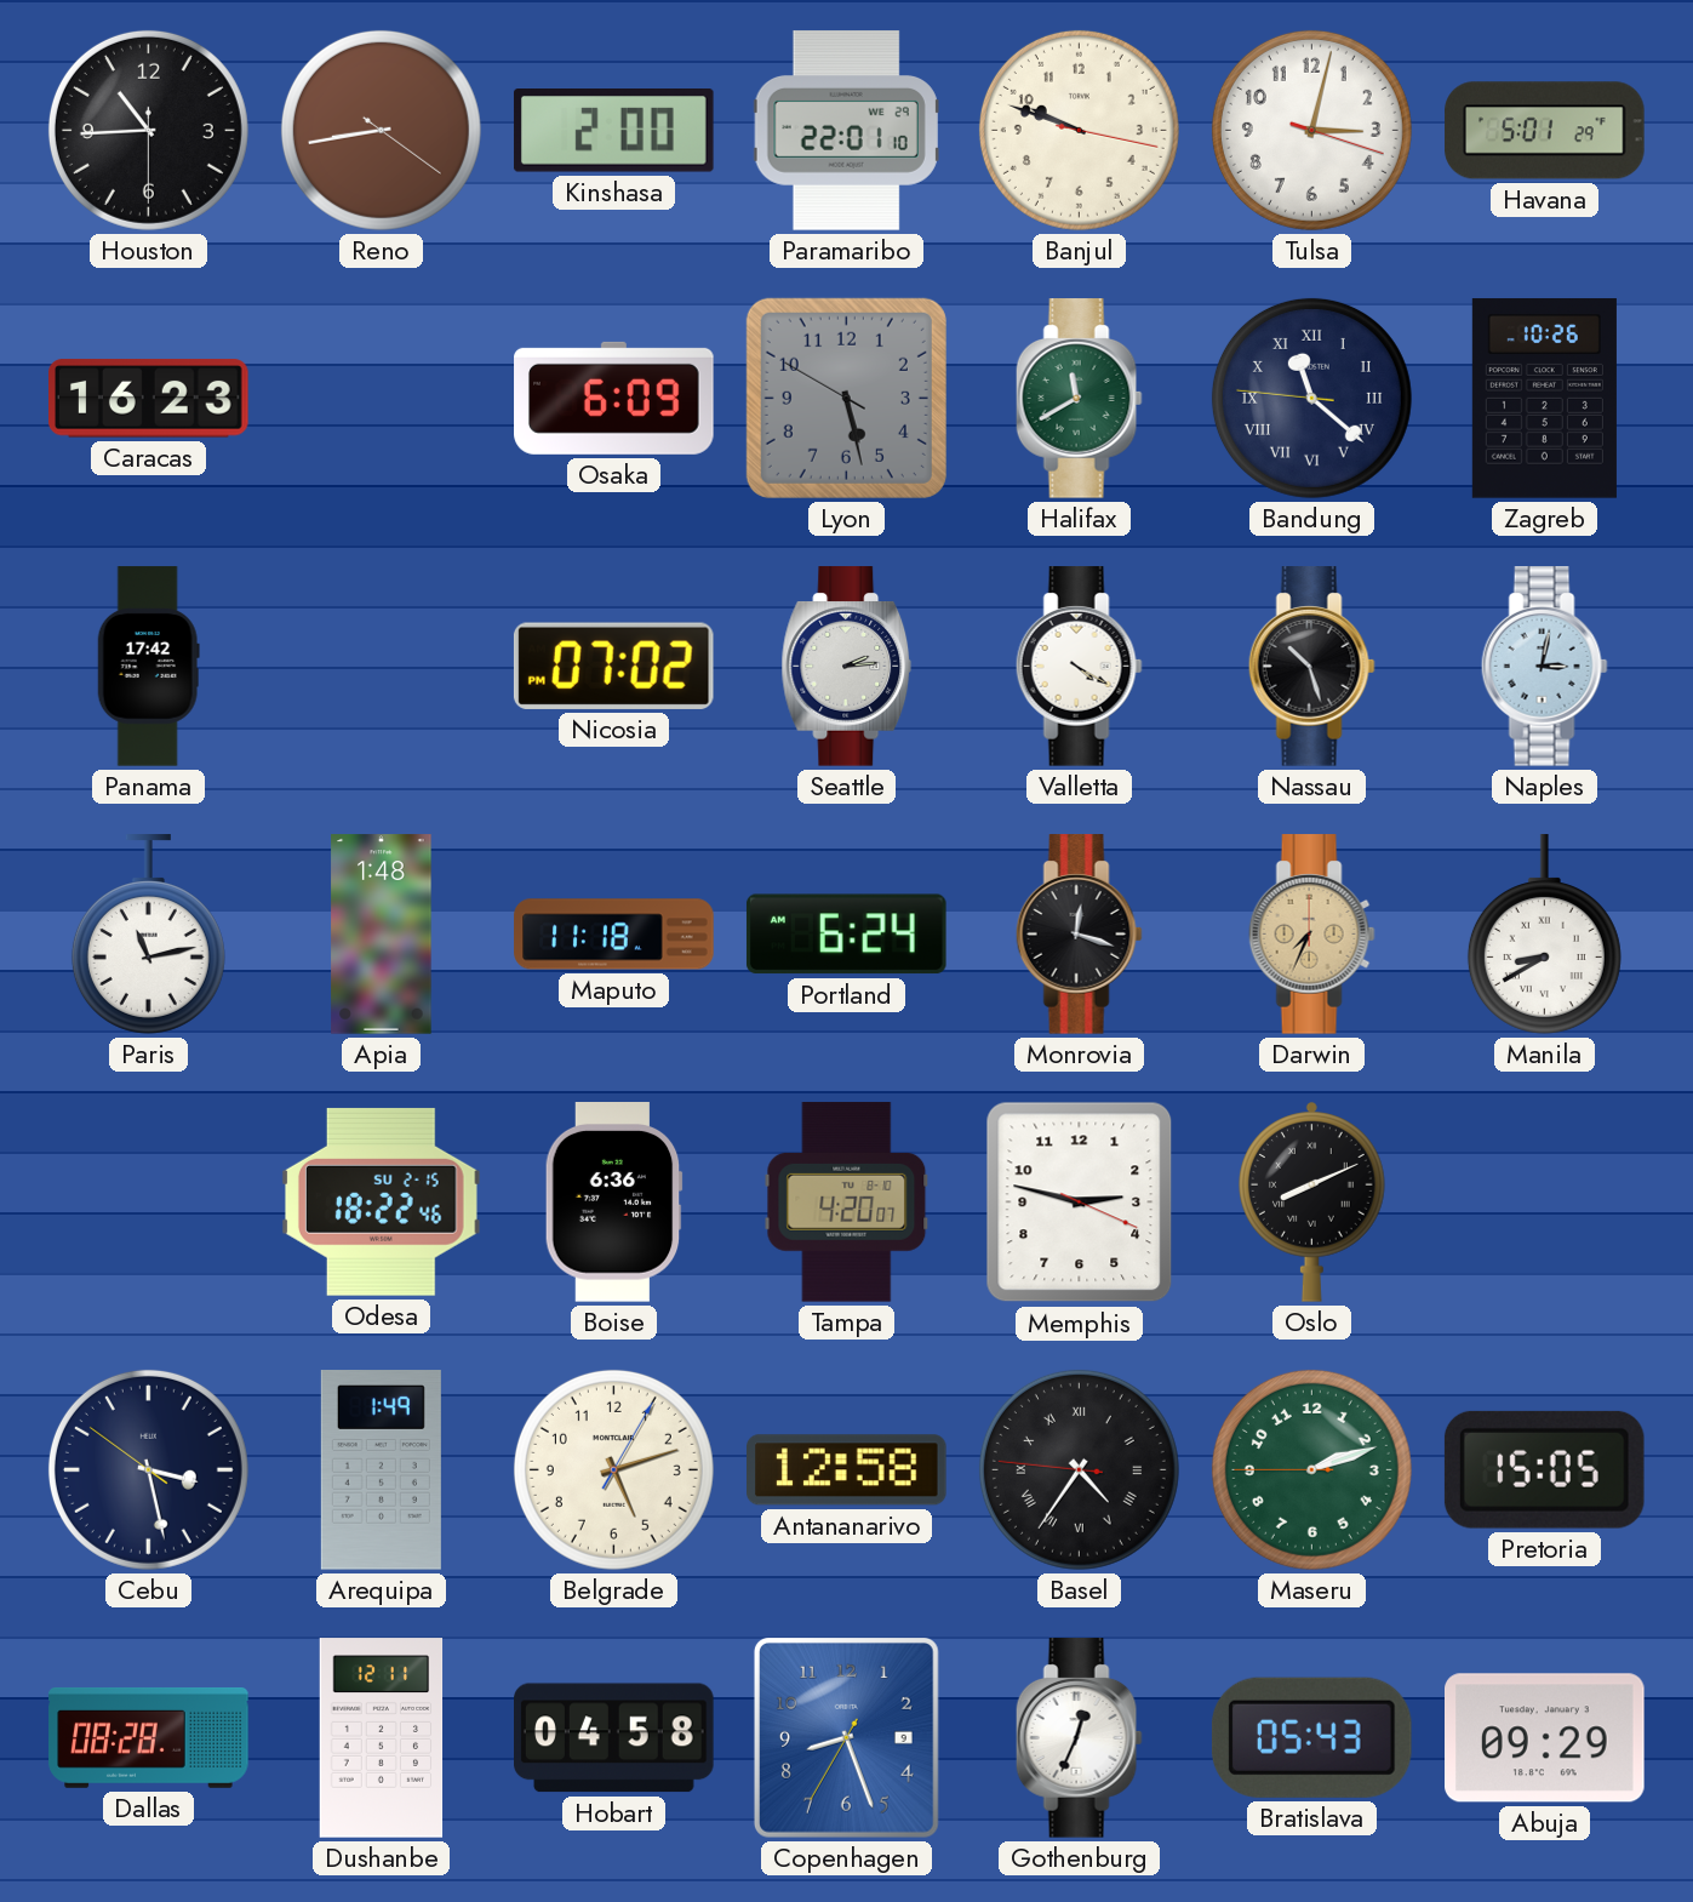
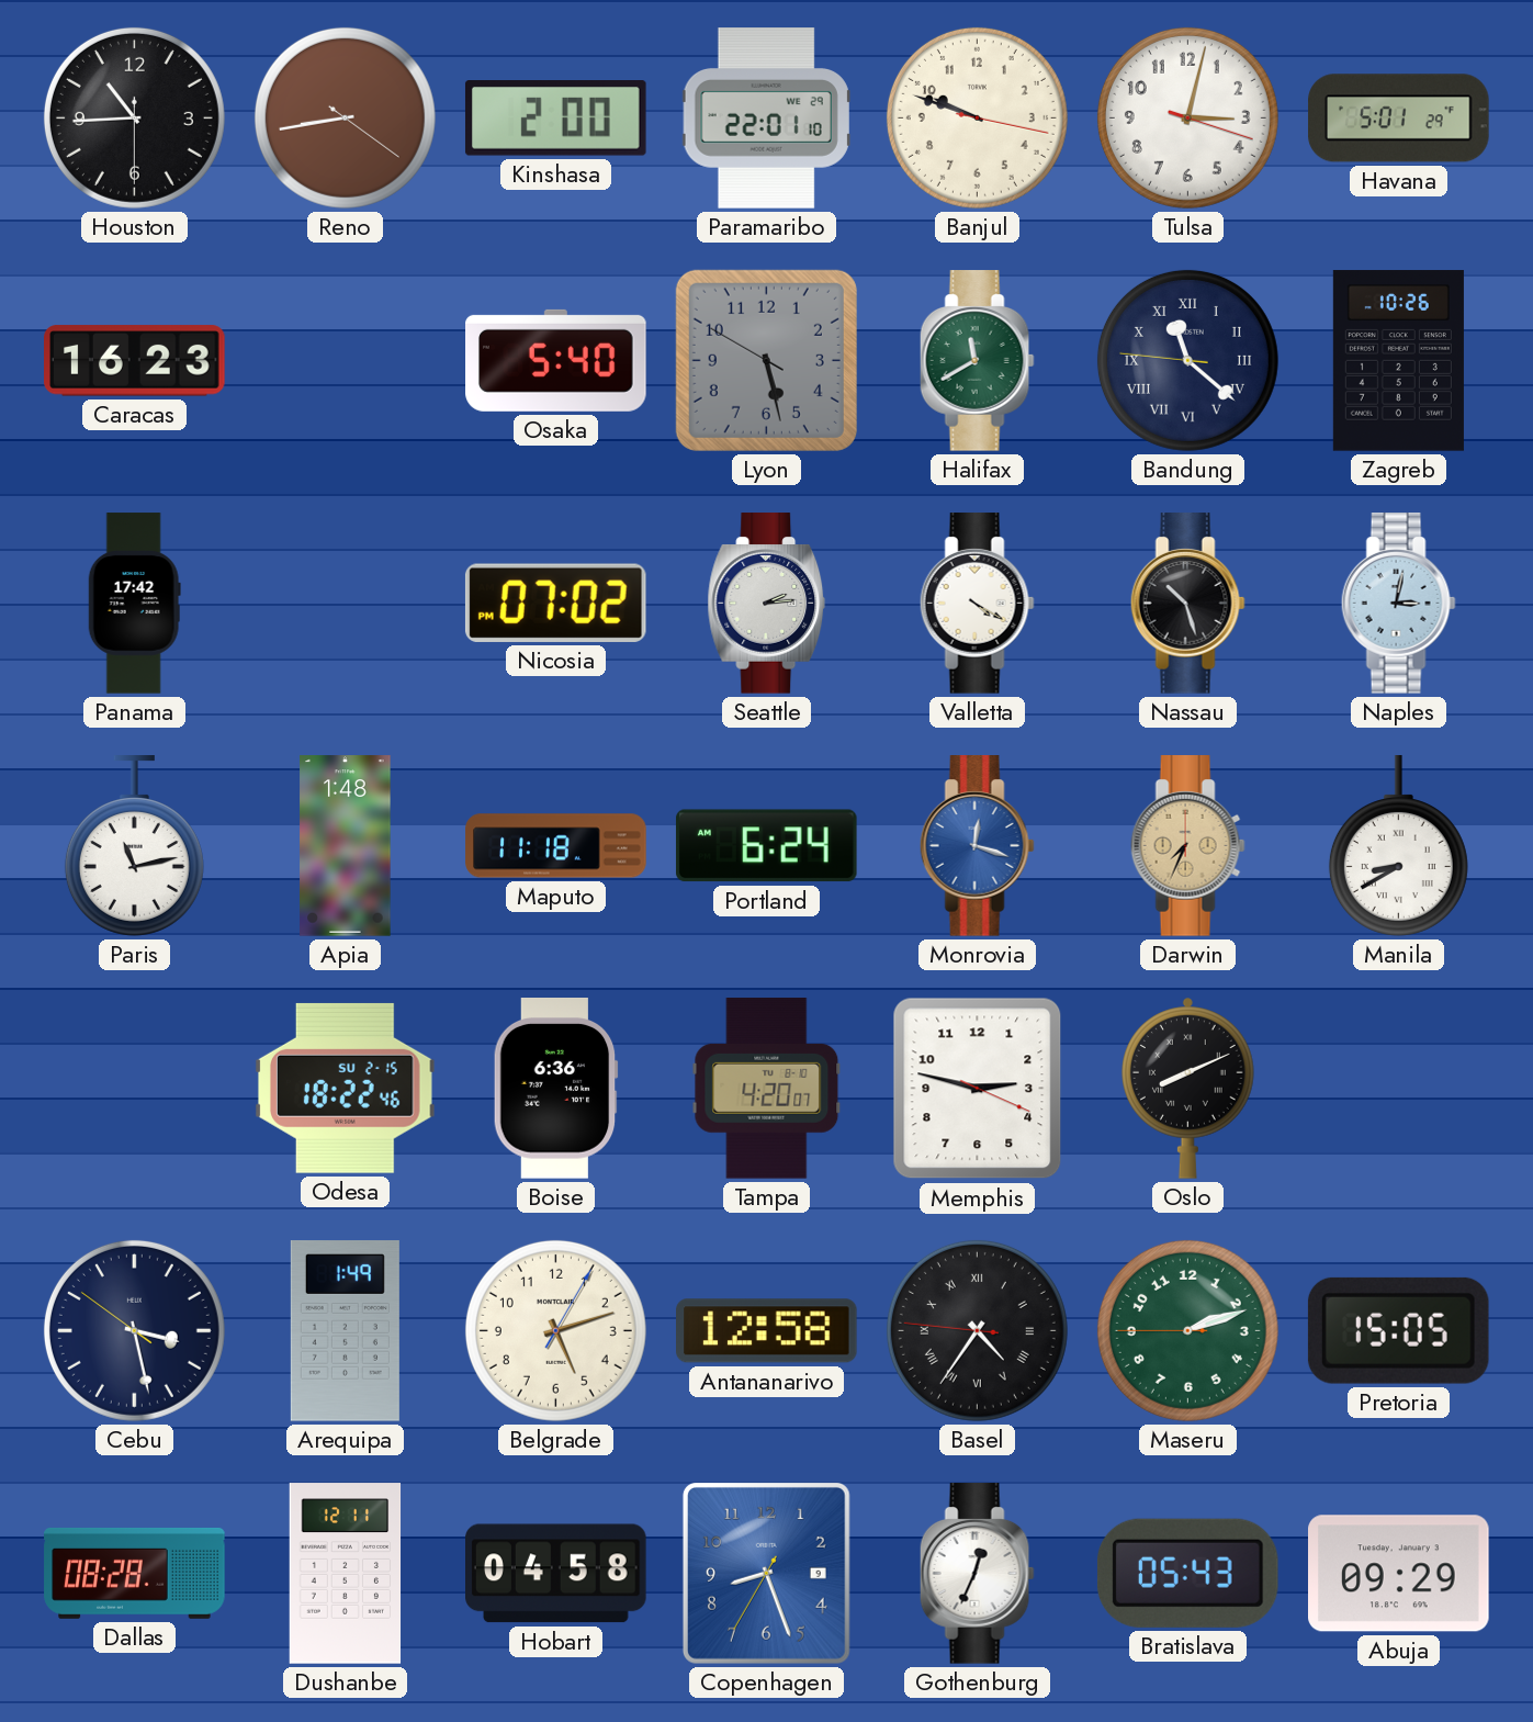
Osaka: 6:09 -> 5:40
Monrovia dial: black -> blue
